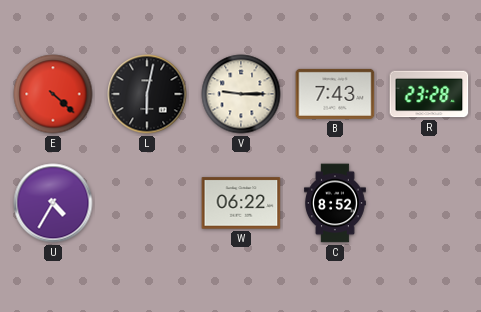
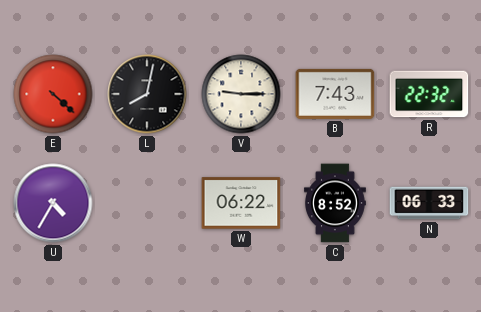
L: 6:02 -> 8:02
R: 23:28 -> 22:32
N: none -> 06:33
